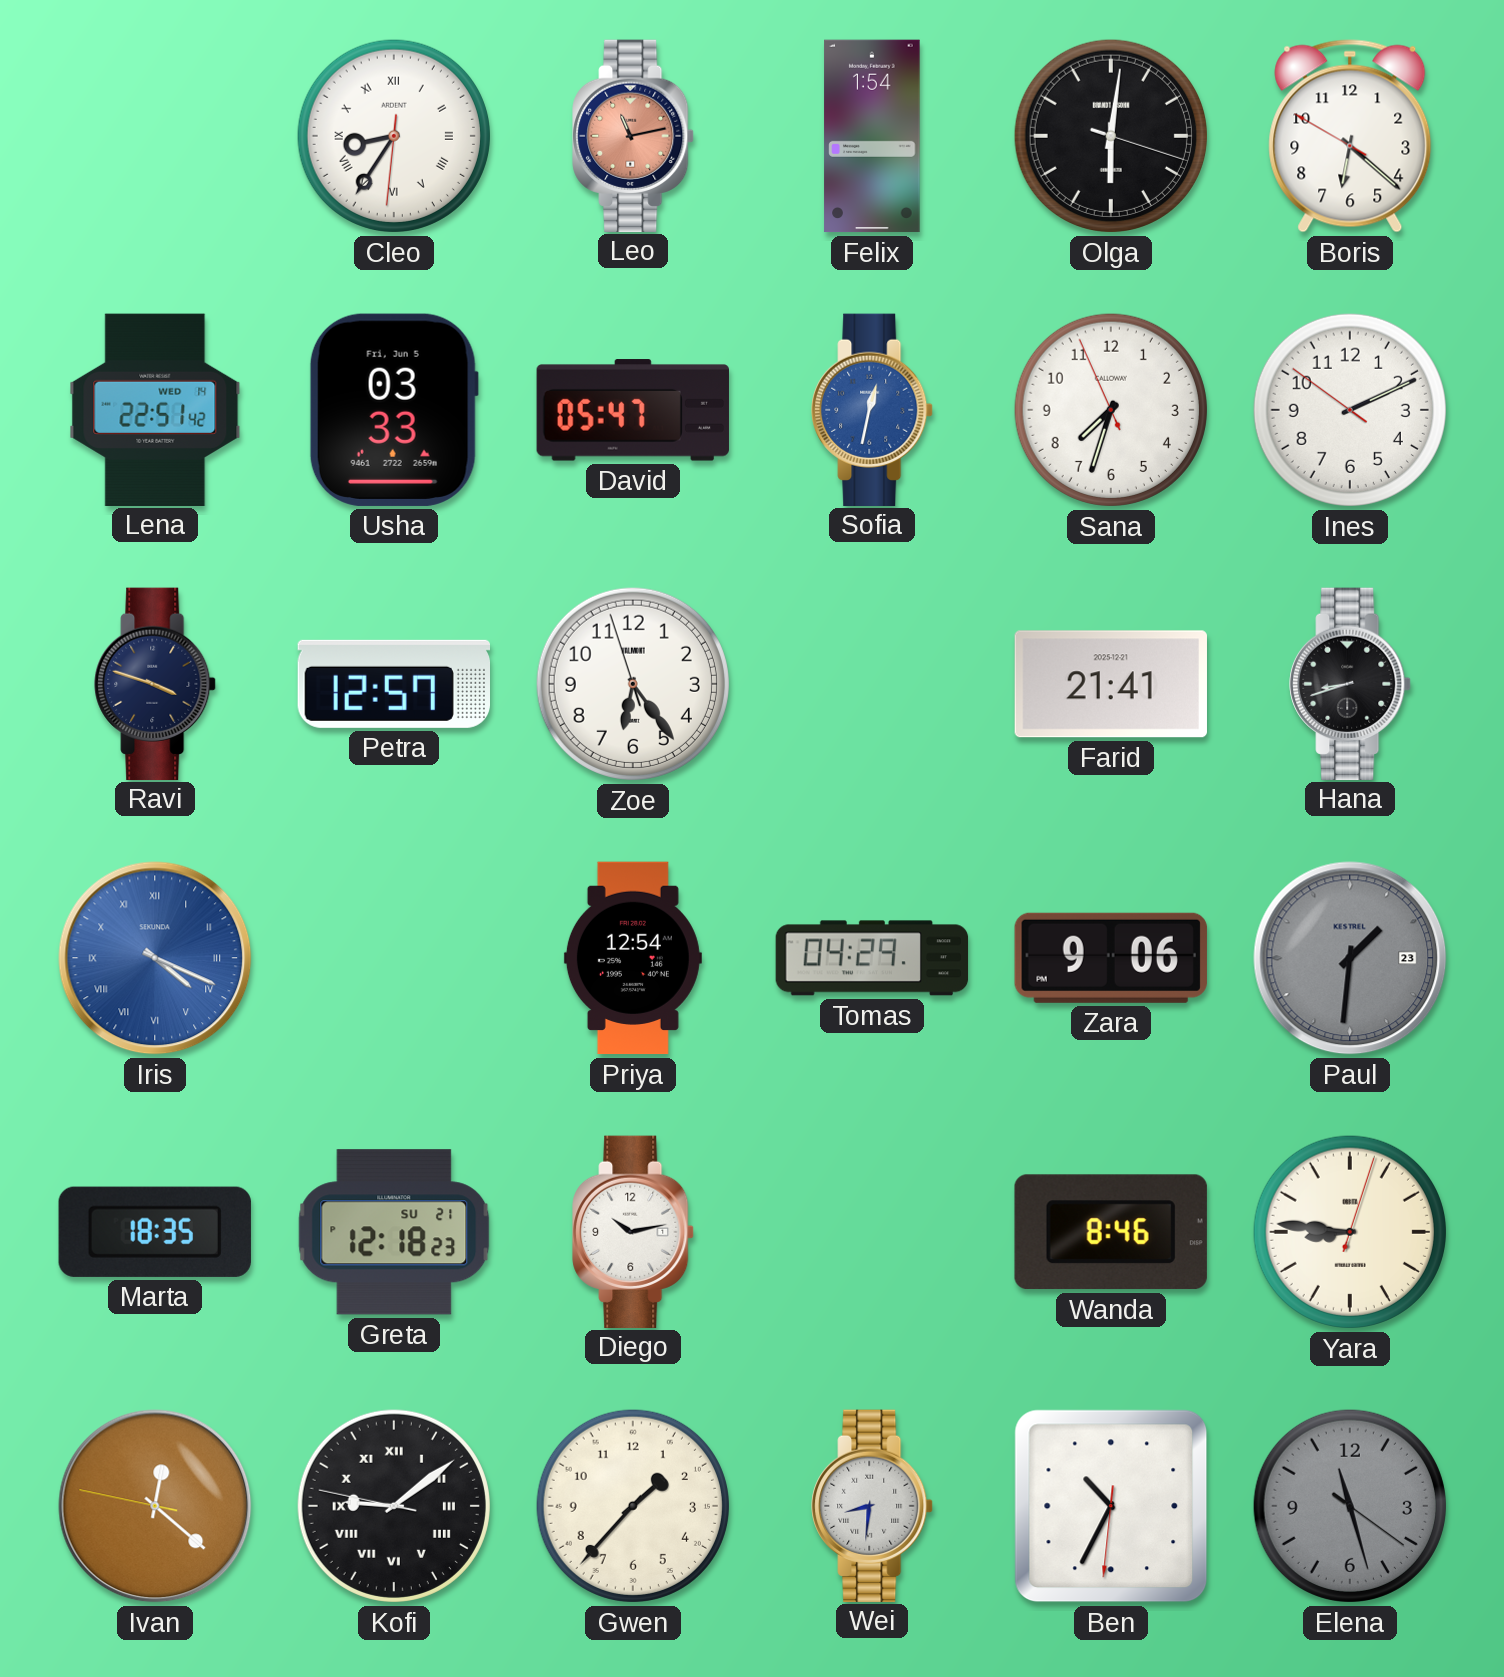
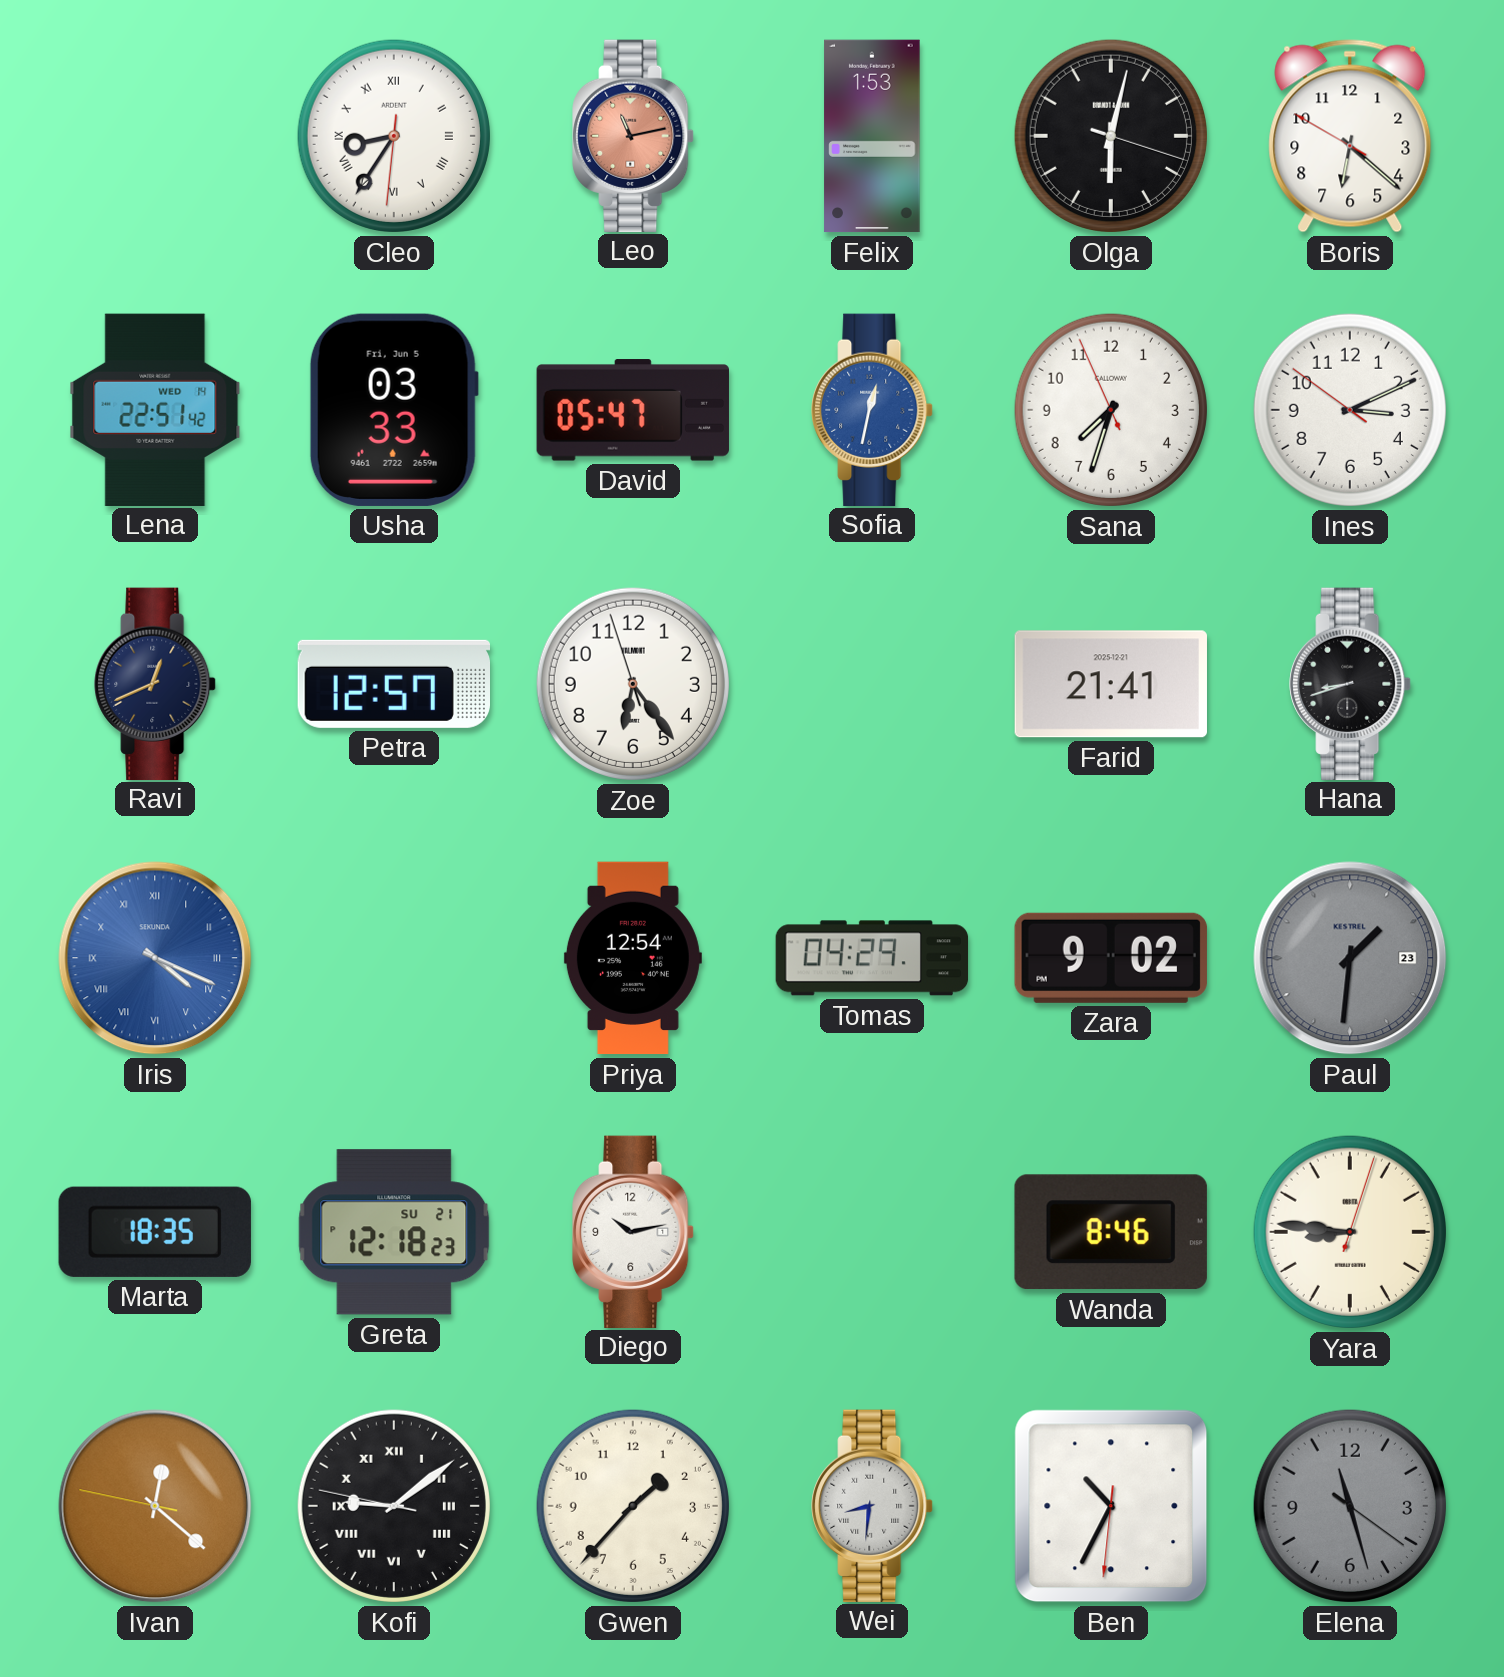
Felix: 1:54 -> 1:53
Olga: 6:01 -> 6:02
Ines: 2:10 -> 3:10
Ravi: 3:48 -> 12:41
Zara: 9:06 -> 9:02
